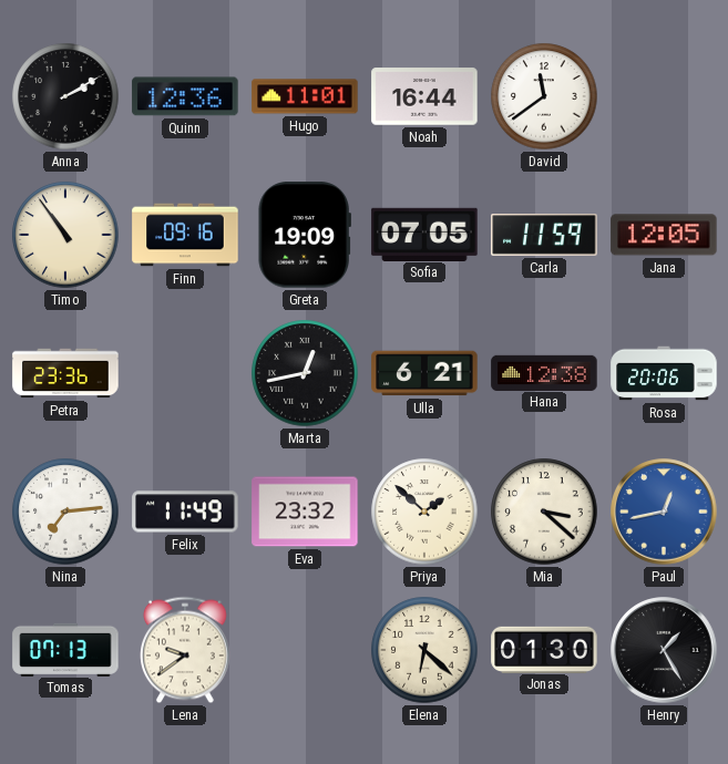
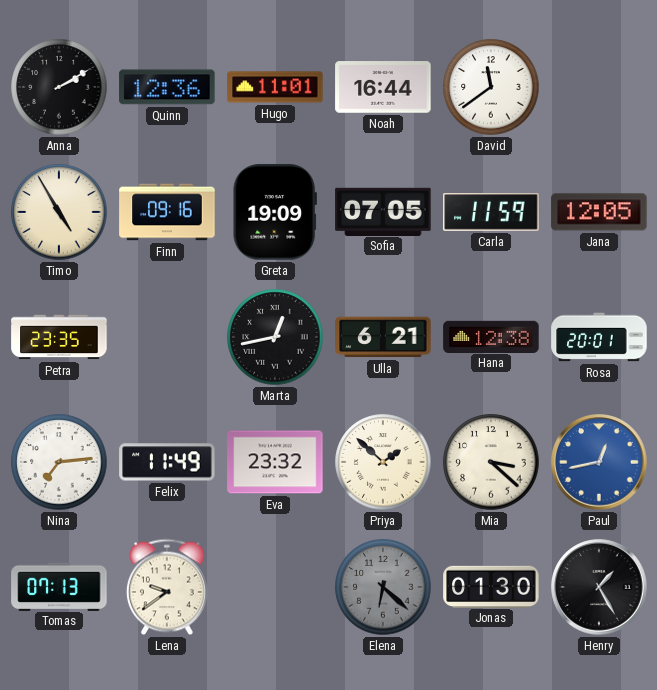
Timo: 10:54 -> 4:55
Petra: 23:36 -> 23:35
Rosa: 20:06 -> 20:01
Elena dial: cream -> grey
